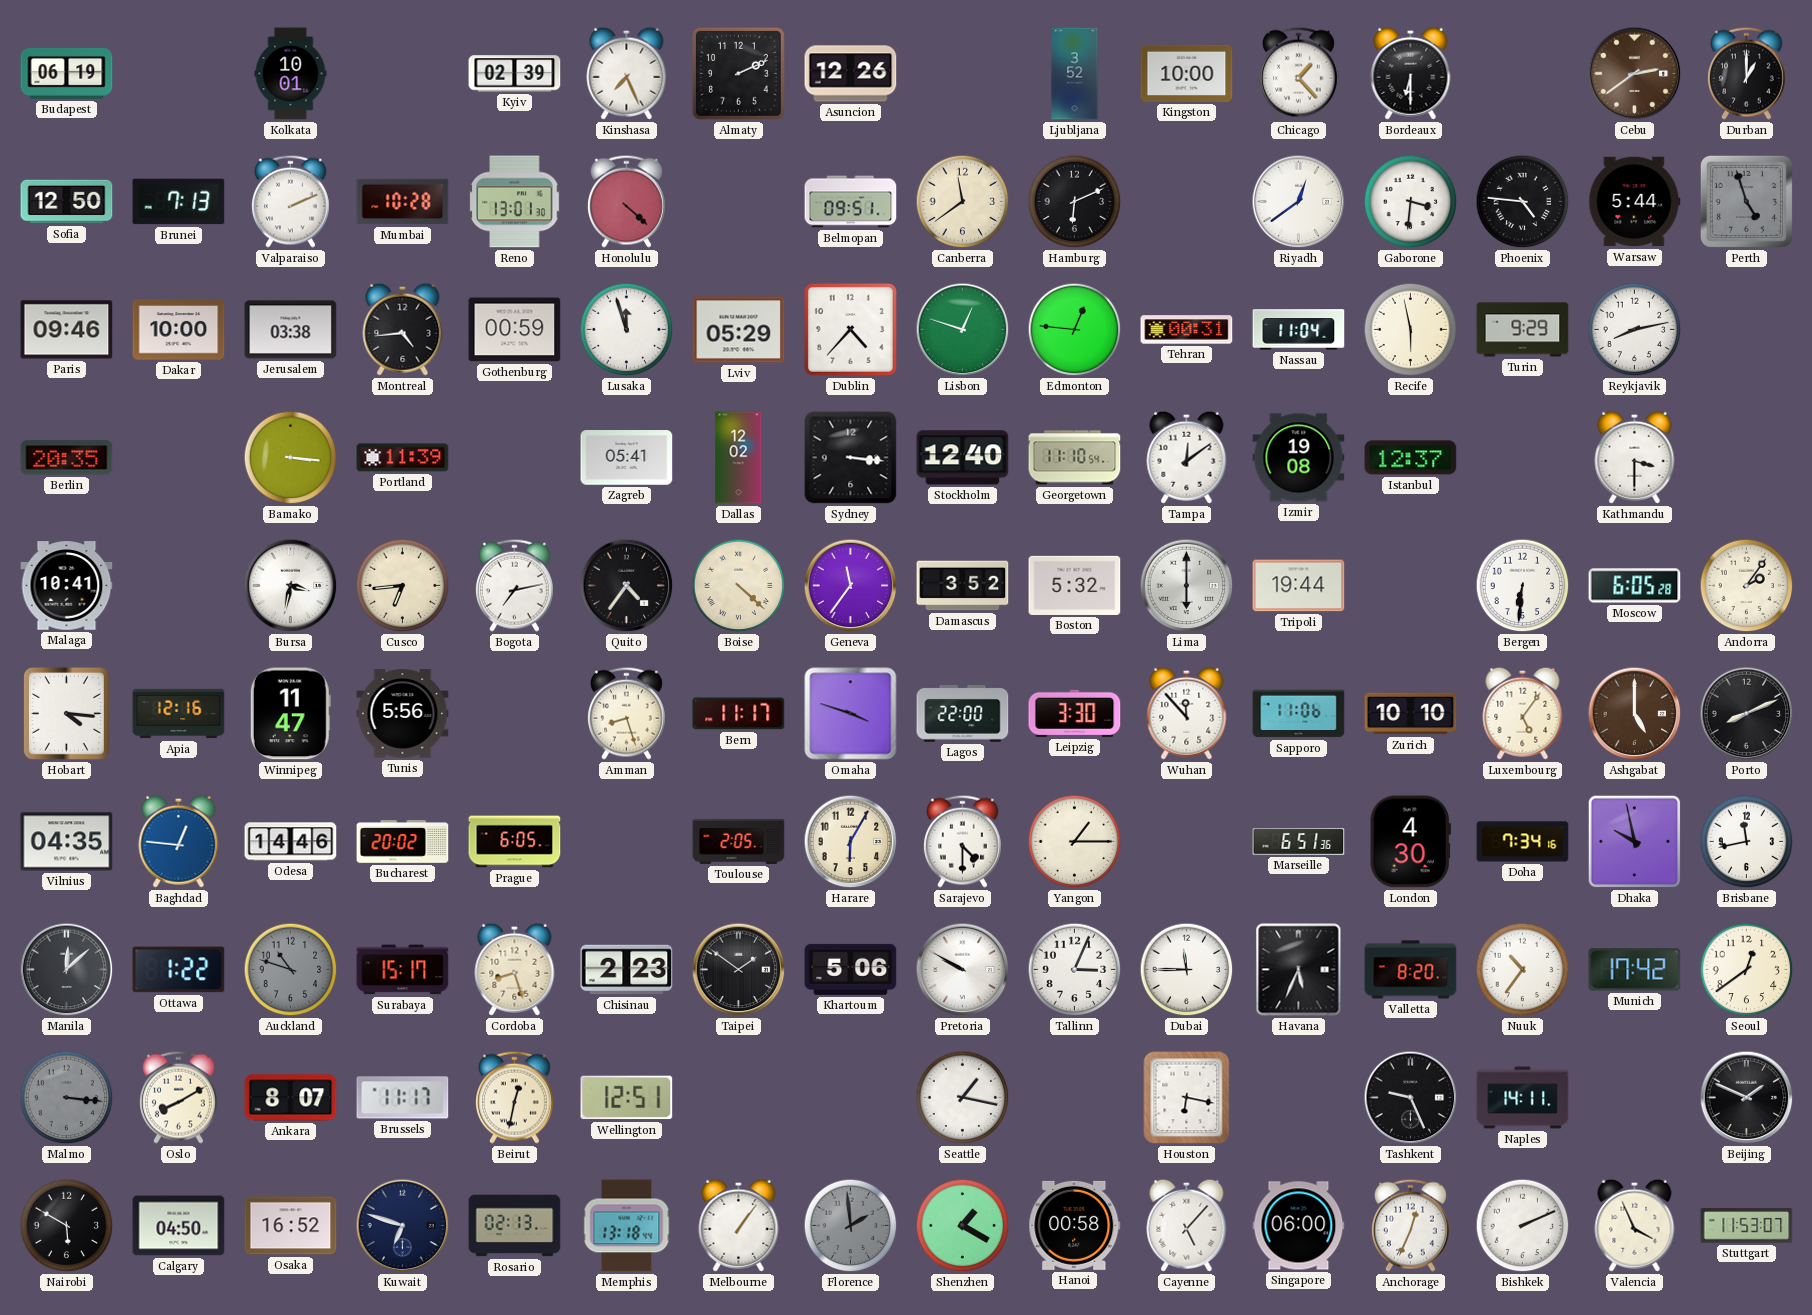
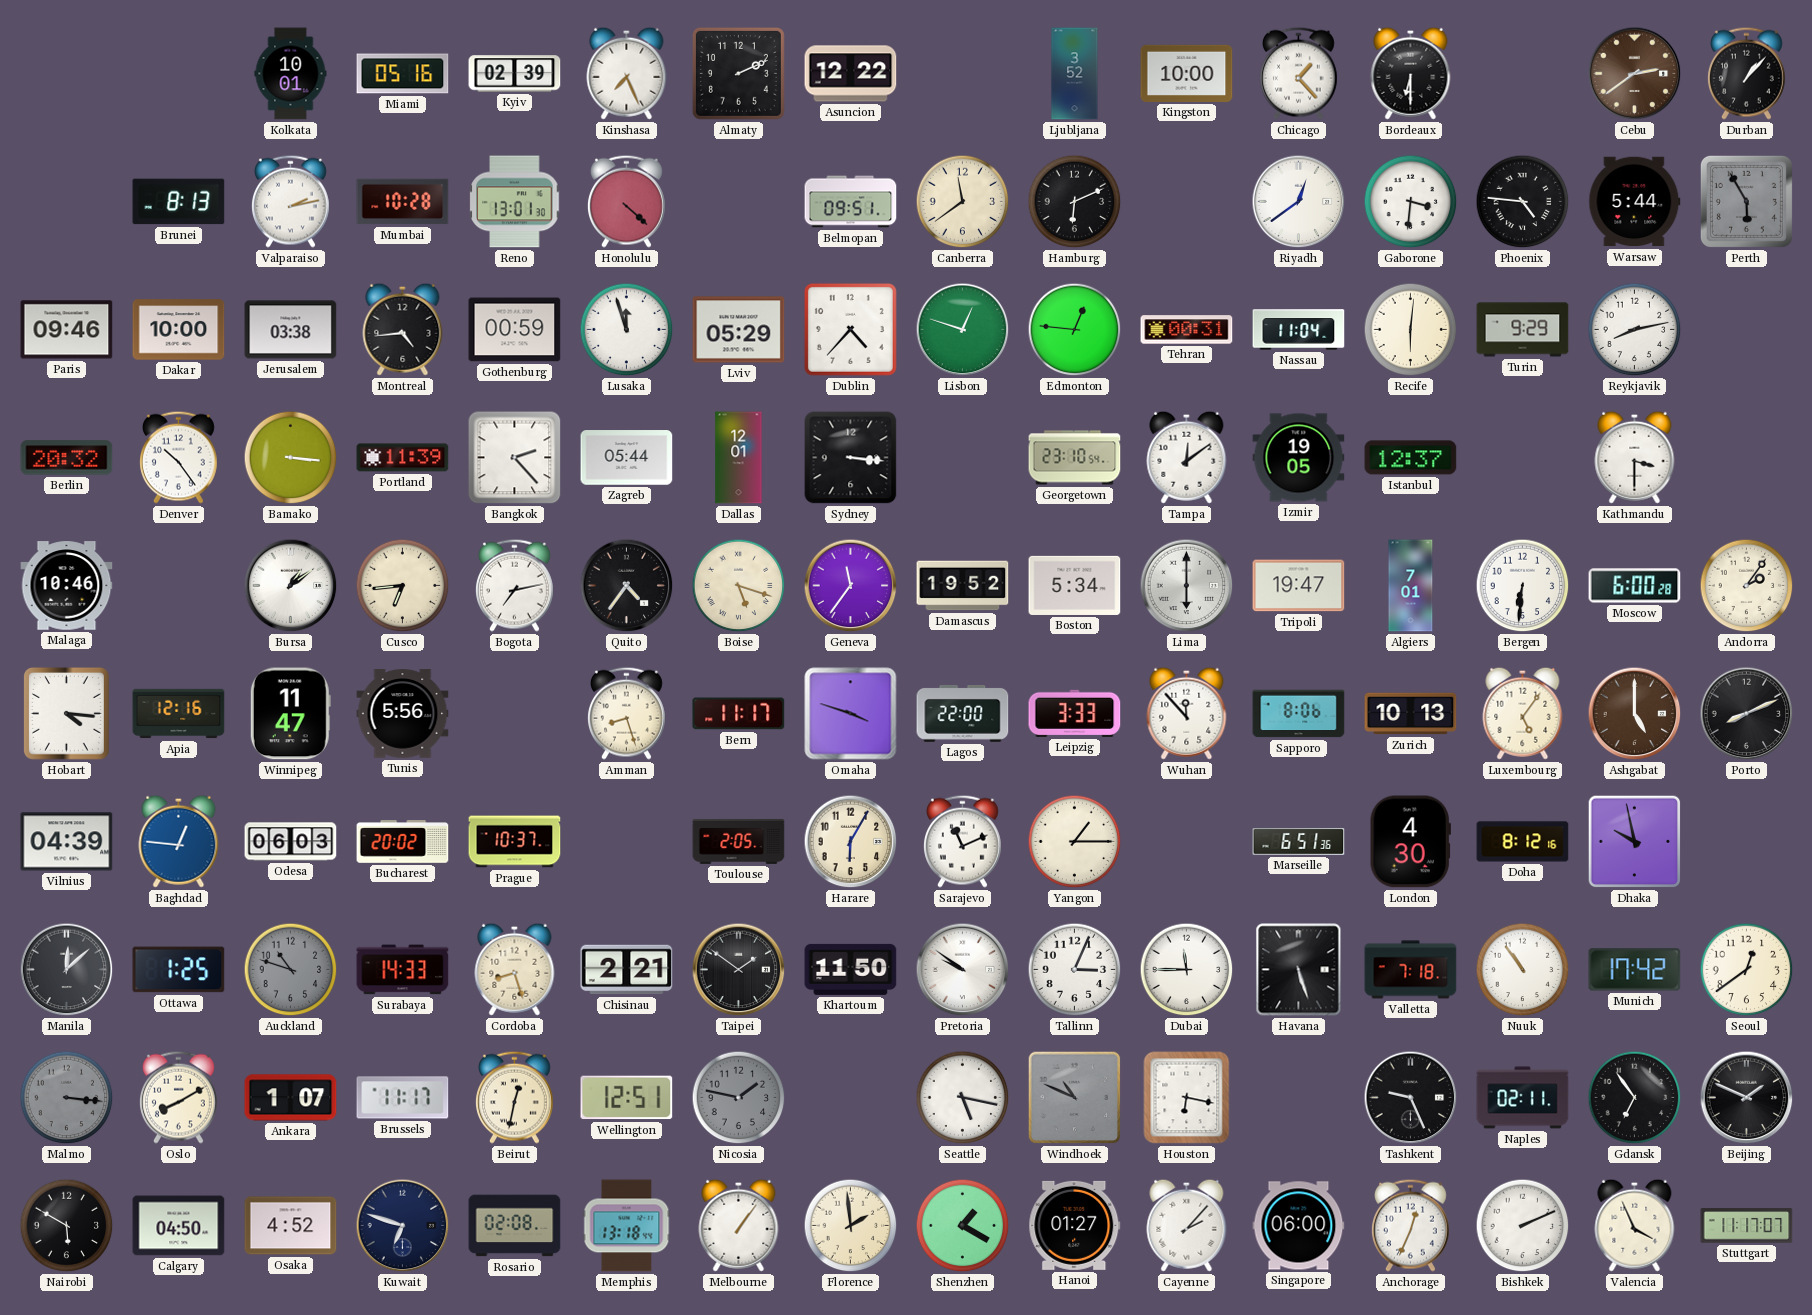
Budapest: 06:19 -> none
Miami: none -> 05:16
Asuncion: 12:26 -> 12:22
Durban: 1:00 -> 1:07
Sofia: 12:50 -> none
Brunei: 7:13 -> 8:13
Valparaiso: 2:11 -> 2:13
Perth: 4:57 -> 5:55
Recife: 5:58 -> 6:01
Berlin: 20:35 -> 20:32
Denver: none -> 10:24
Bangkok: none -> 2:23
Zagreb: 05:41 -> 05:44
Dallas: 12:02 -> 12:01
Stockholm: 12:40 -> none
Georgetown: 11:10 -> 23:10
Izmir: 19:08 -> 19:05
Malaga: 10:41 -> 10:46
Bursa: 3:32 -> 1:09
Boise: 4:22 -> 5:18
Damascus: 3:52 -> 19:52
Boston: 5:32 -> 5:34
Tripoli: 19:44 -> 19:47
Algiers: none -> 7:01
Moscow: 6:05 -> 6:00
Leipzig: 3:30 -> 3:33
Sapporo: 11:06 -> 8:06
Zurich: 10:10 -> 10:13
Vilnius: 04:35 -> 04:39
Odesa: 14:46 -> 06:03
Prague: 6:05 -> 10:37
Sarajevo: 4:30 -> 11:11
Doha: 7:34 -> 8:12
Brisbane: 11:43 -> none
Ottawa: 1:22 -> 1:25
Surabaya: 15:17 -> 14:33
Chisinau: 2:23 -> 2:21
Khartoum: 5:06 -> 11:50
Pretoria: 9:50 -> 9:51
Havana: 5:34 -> 5:27
Valletta: 8:20 -> 7:18
Nuuk: 10:36 -> 10:54
Ankara: 8:07 -> 1:07
Nicosia: none -> 1:47
Seattle: 1:17 -> 5:17
Windhoek: none -> 10:49
Naples: 14:11 -> 02:11
Gdansk: none -> 6:54
Osaka: 16:52 -> 4:52
Rosario: 02:13 -> 02:08
Florence dial: grey -> cream
Hanoi: 00:58 -> 01:27
Cayenne: 5:07 -> 2:07
Stuttgart: 11:53 -> 11:17
